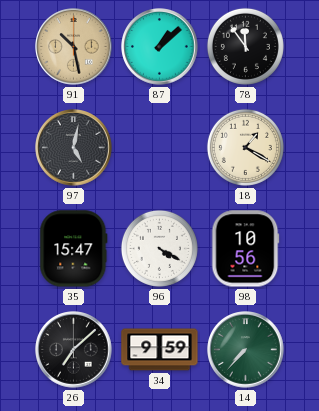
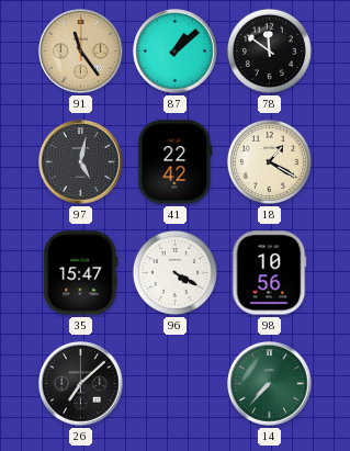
91: 10:28 -> 11:24
78: 11:54 -> 11:51
41: none -> 22:42
34: 9:59 -> none
